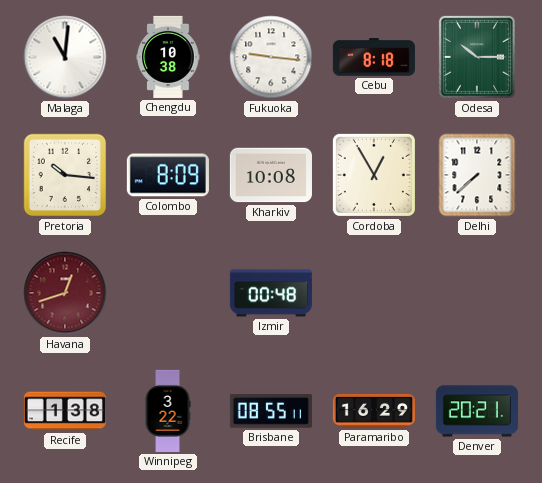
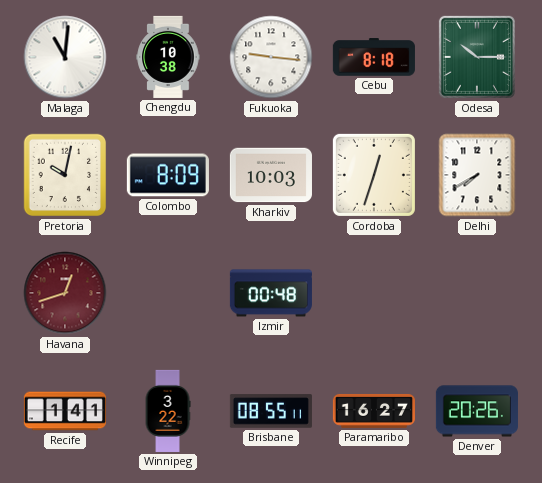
Pretoria: 10:16 -> 10:02
Kharkiv: 10:08 -> 10:03
Cordoba: 12:55 -> 12:33
Delhi: 7:38 -> 7:40
Recife: 1:38 -> 1:41
Paramaribo: 16:29 -> 16:27
Denver: 20:21 -> 20:26
